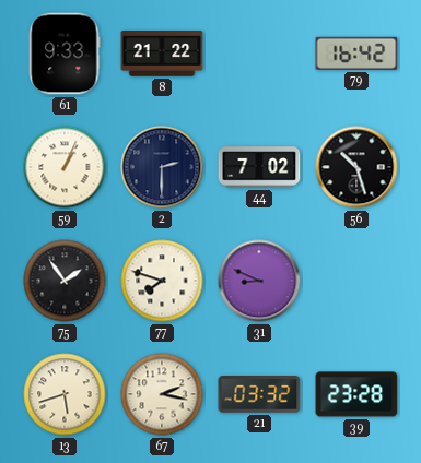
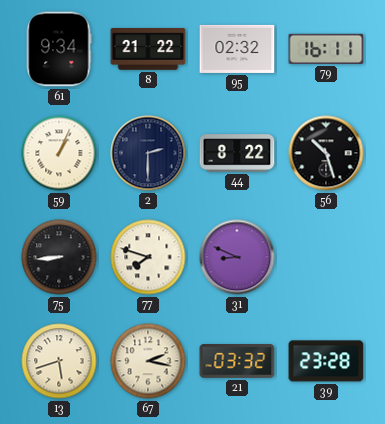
61: 9:33 -> 9:34
95: none -> 02:32
79: 16:42 -> 16:11
44: 7:02 -> 8:22
75: 1:54 -> 8:44
